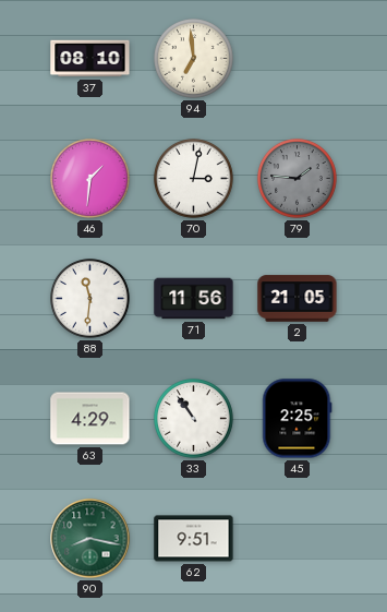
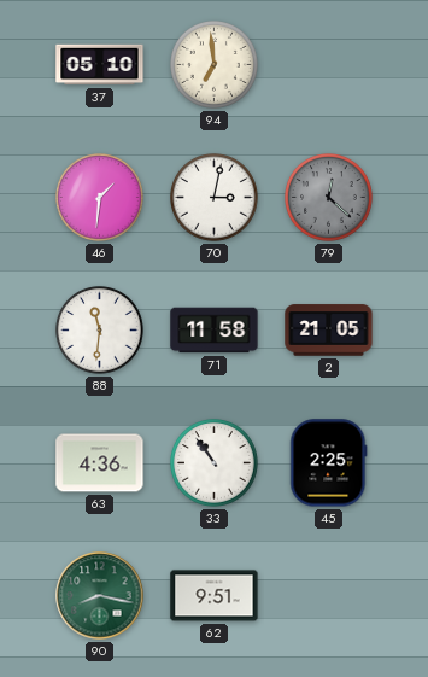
37: 08:10 -> 05:10
79: 1:46 -> 12:22
71: 11:56 -> 11:58
63: 4:29 -> 4:36
